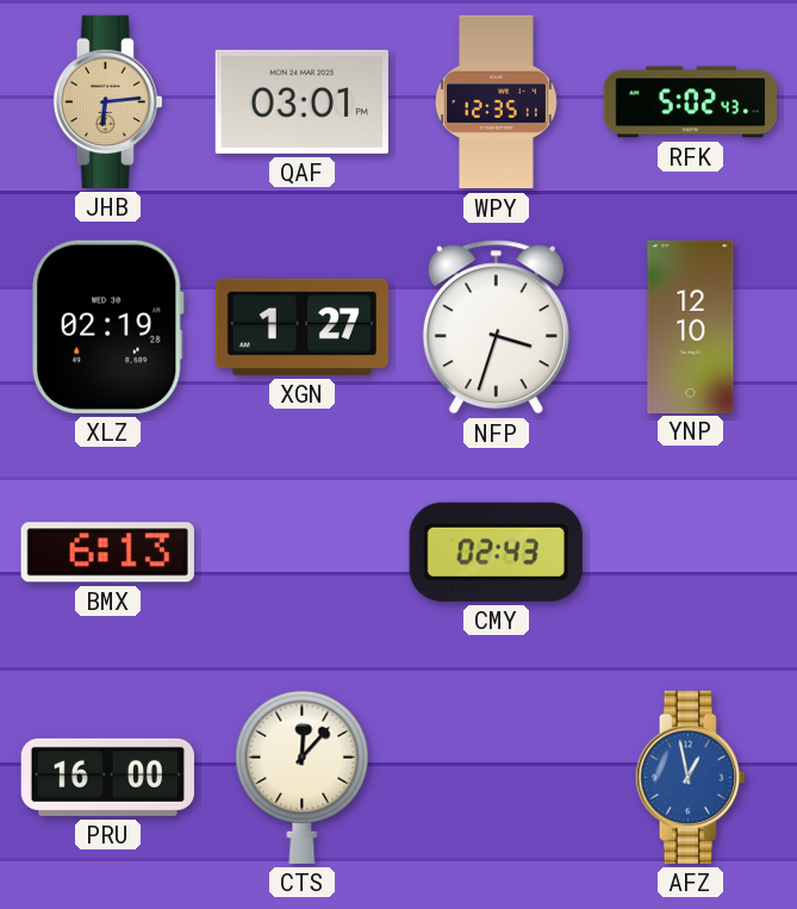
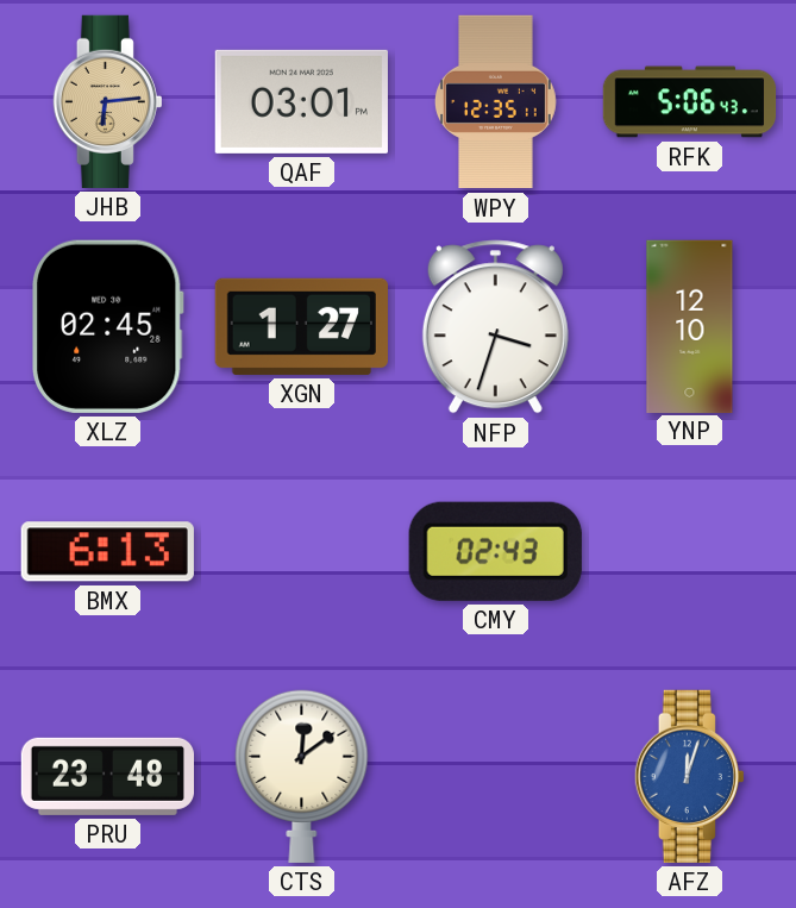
RFK: 5:02 -> 5:06
XLZ: 02:19 -> 02:45
PRU: 16:00 -> 23:48
CTS: 12:07 -> 12:09
AFZ: 12:58 -> 12:03
